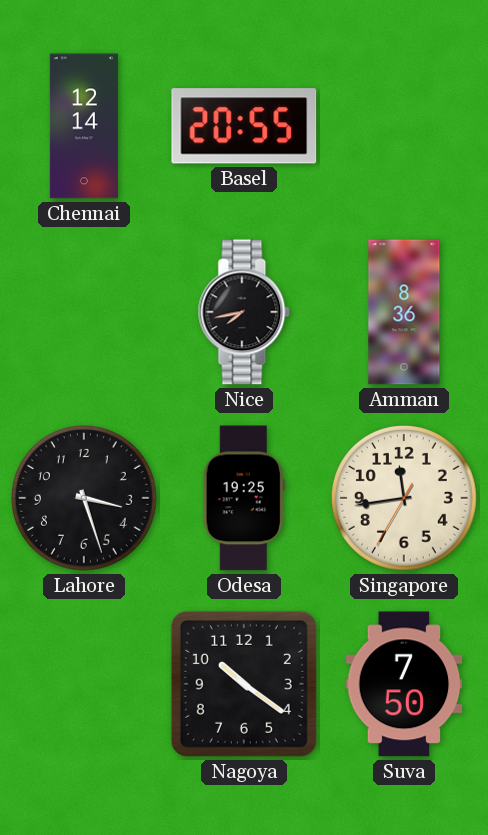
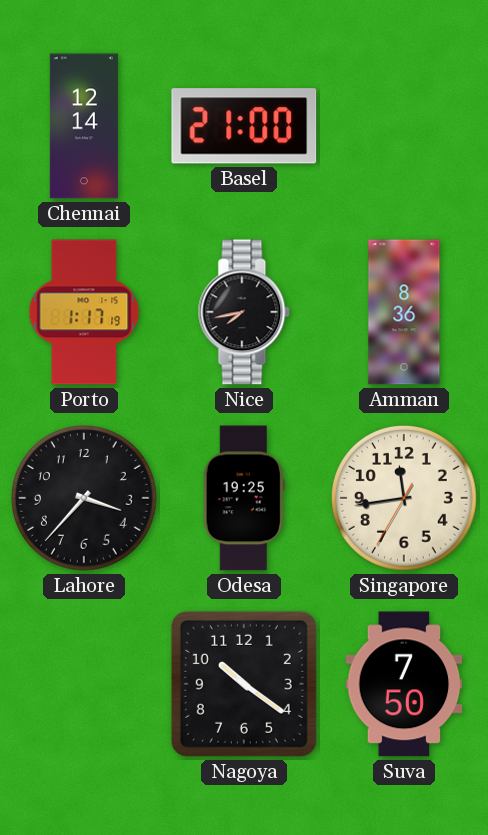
Basel: 20:55 -> 21:00
Porto: none -> 1:17
Lahore: 3:27 -> 3:37
